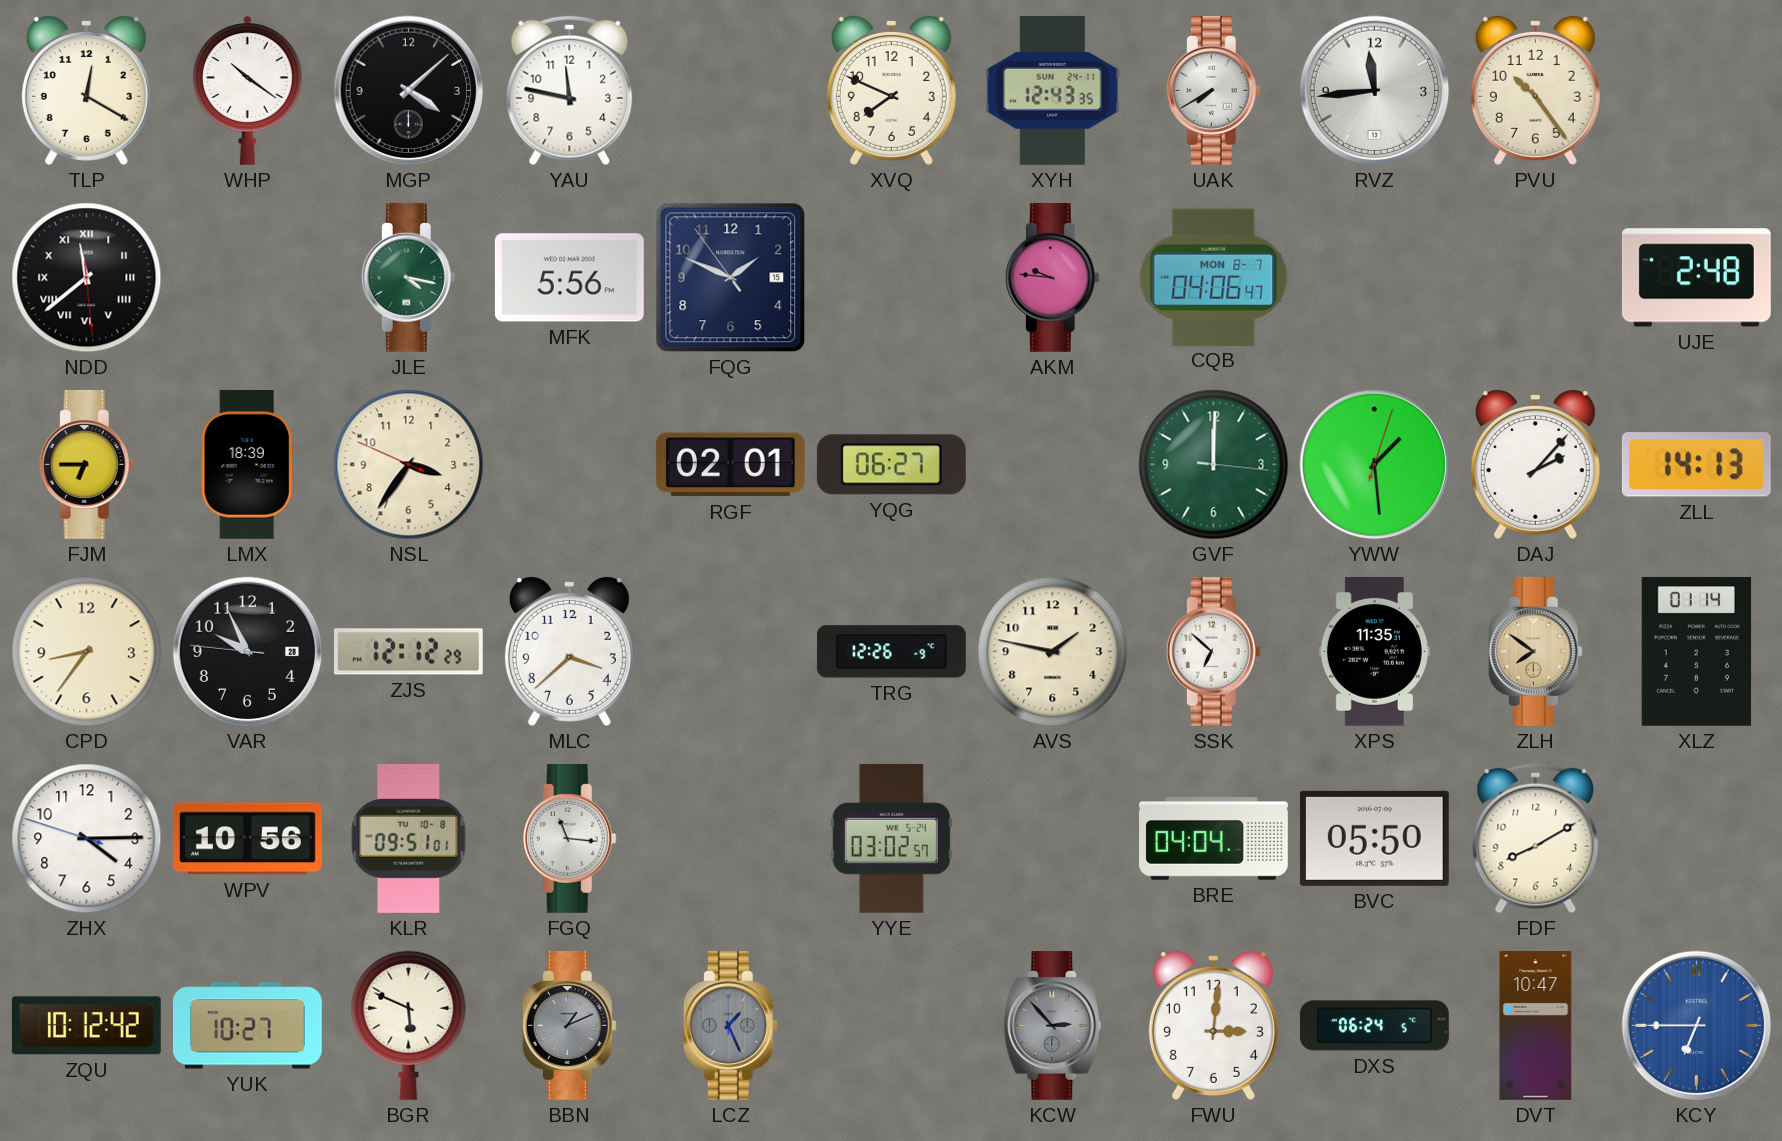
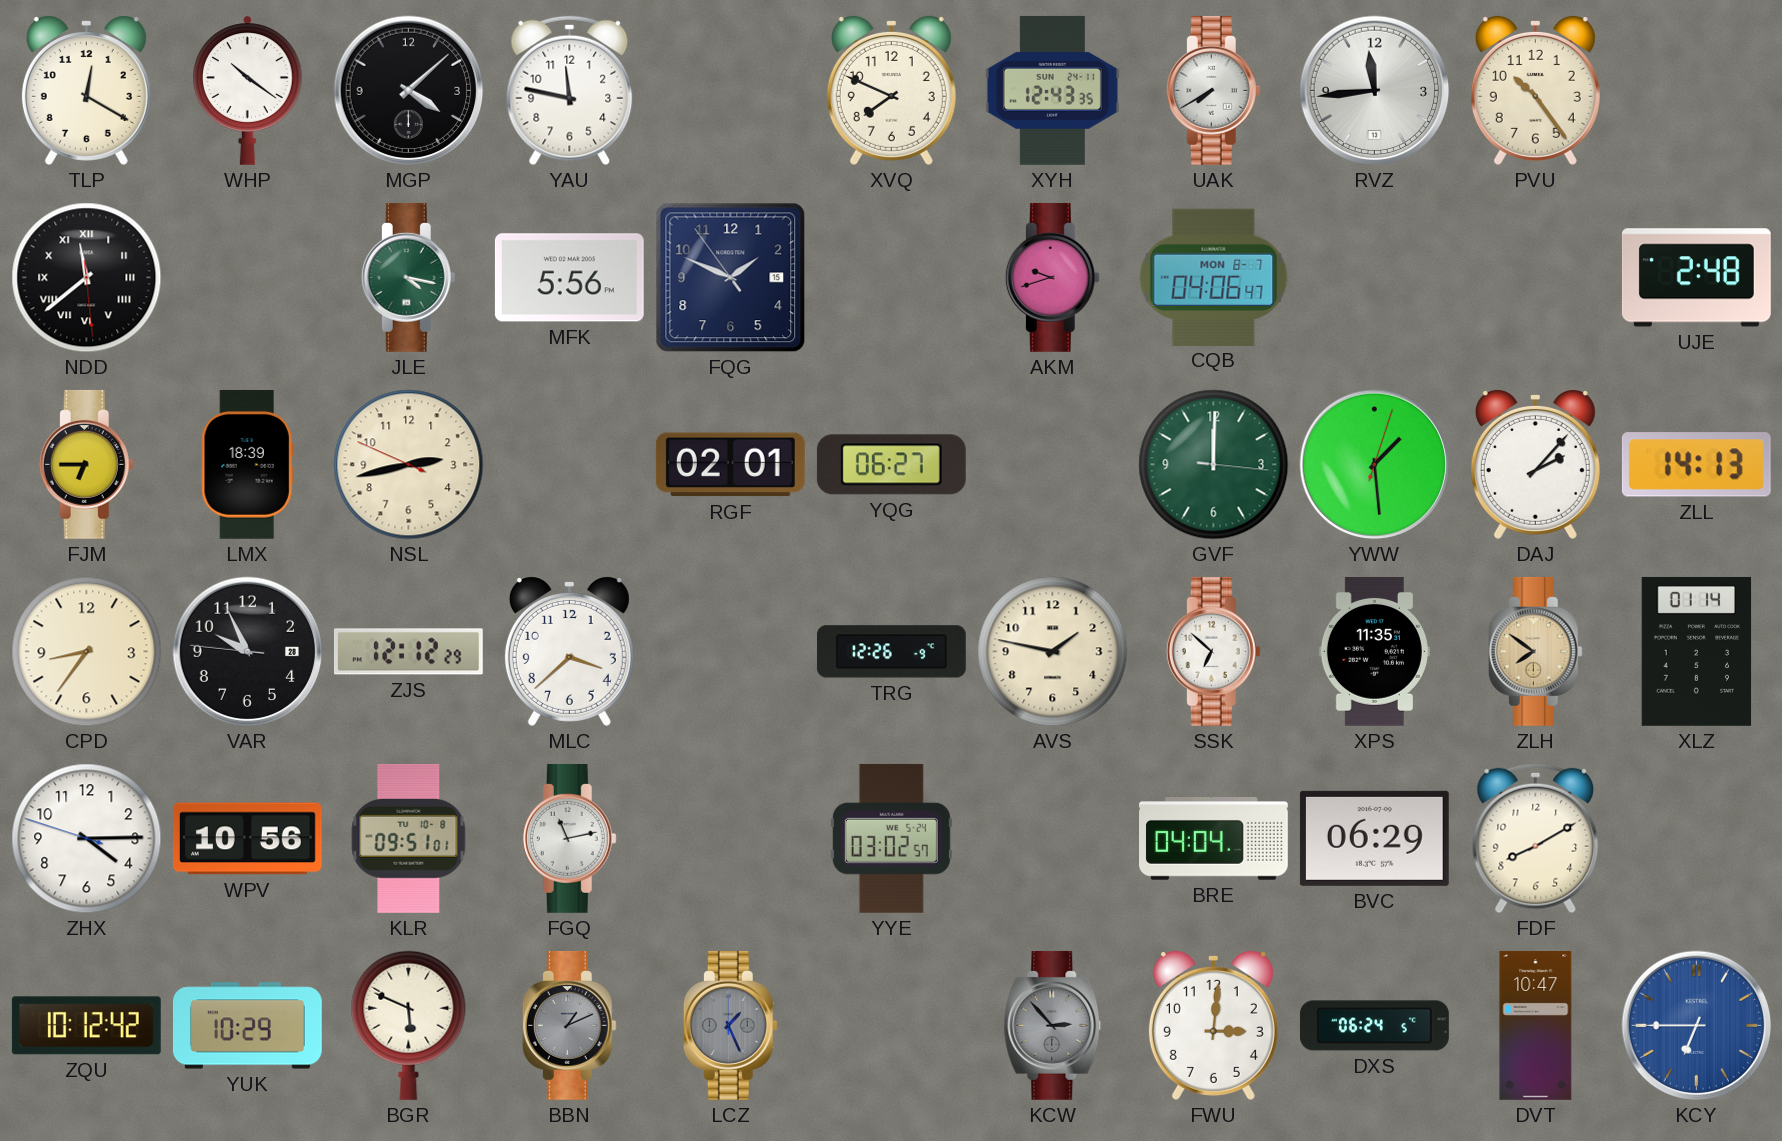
AKM: 9:46 -> 9:42
NSL: 3:35 -> 2:42
FGQ: 11:16 -> 11:13
BVC: 05:50 -> 06:29
YUK: 10:27 -> 10:29
